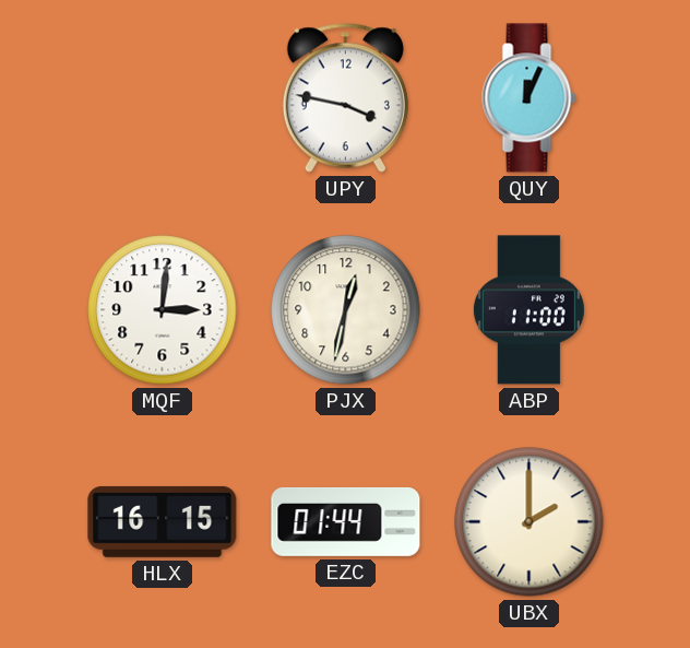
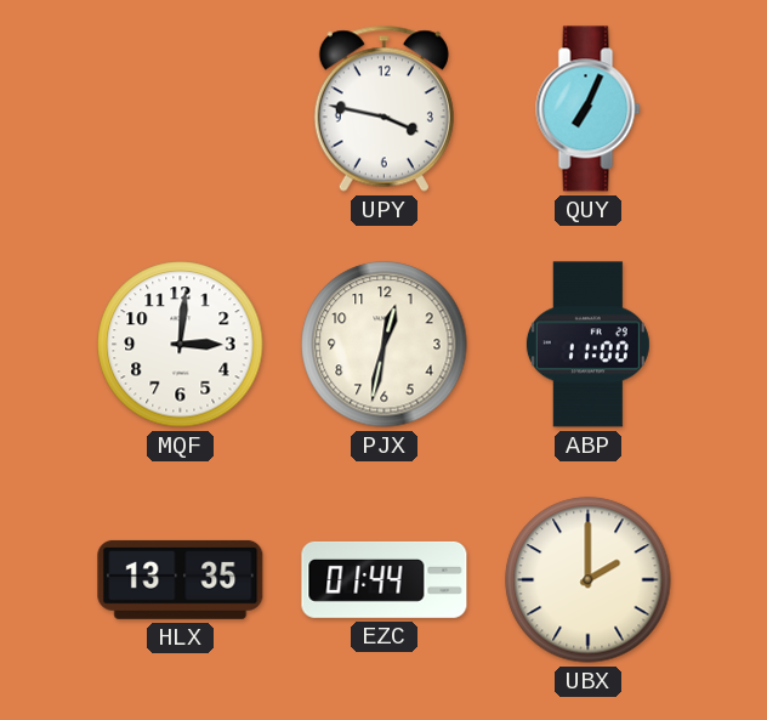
QUY: 12:04 -> 7:04
HLX: 16:15 -> 13:35
